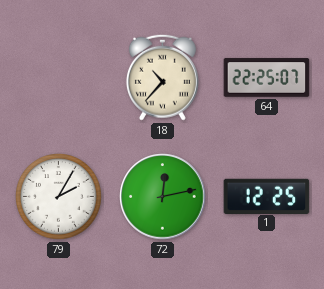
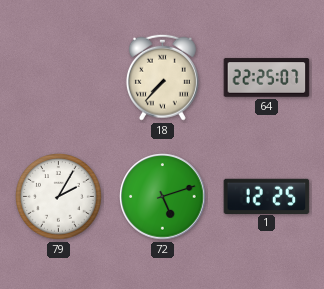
18: 10:37 -> 7:37
72: 12:13 -> 5:12
